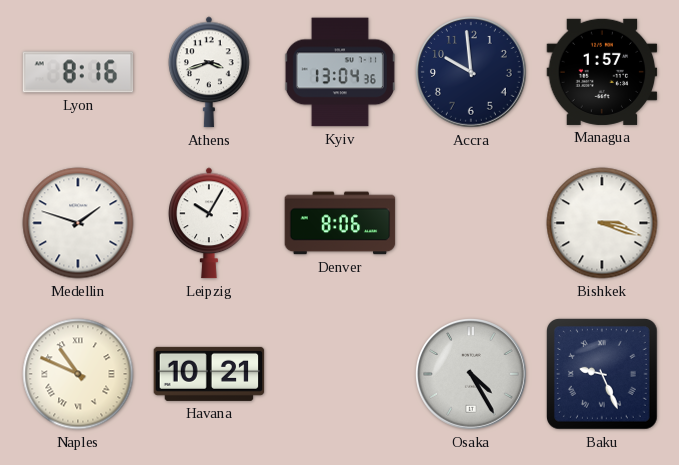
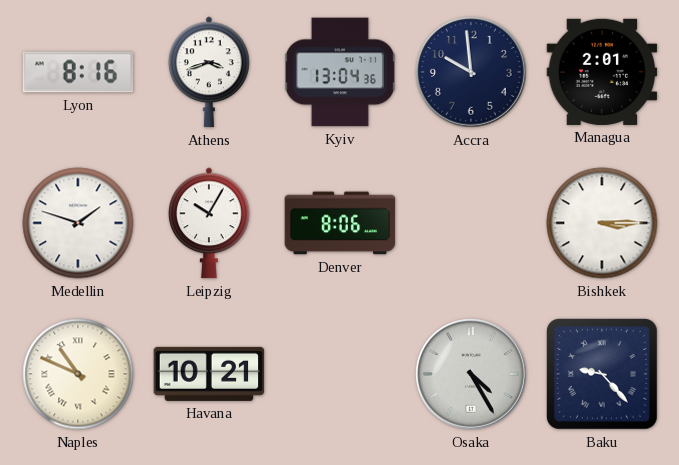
Managua: 1:57 -> 2:01
Bishkek: 3:18 -> 3:15
Baku: 9:26 -> 9:23
